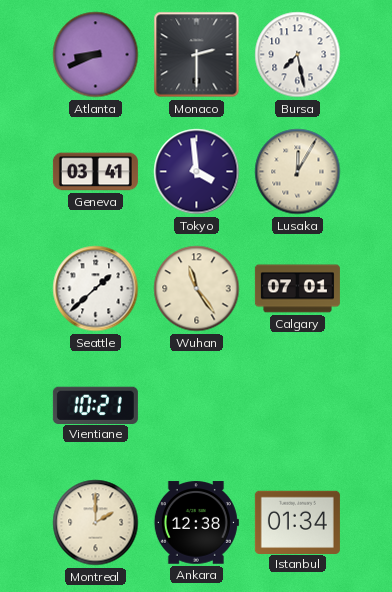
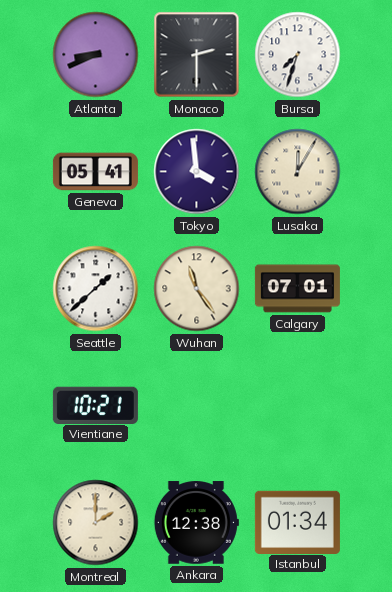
Bursa: 7:28 -> 7:33
Geneva: 03:41 -> 05:41
